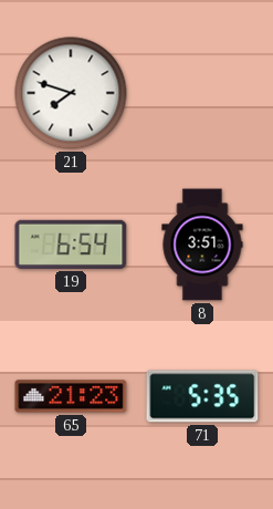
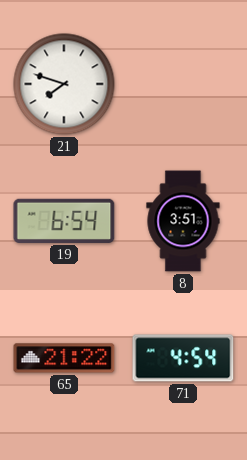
65: 21:23 -> 21:22
71: 5:35 -> 4:54
